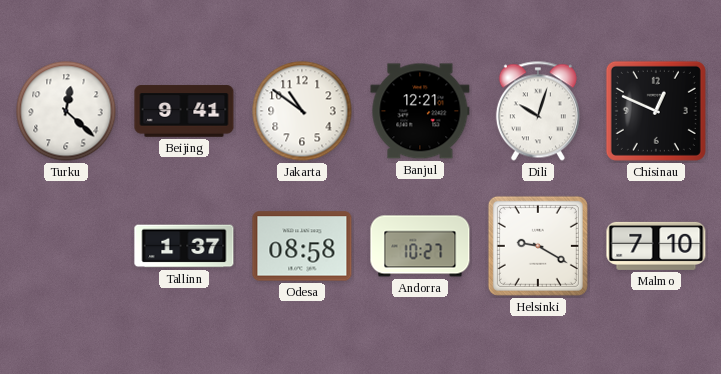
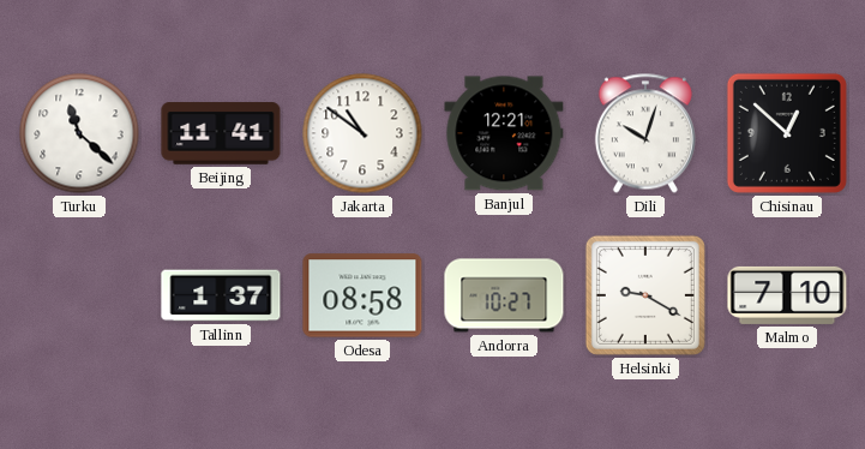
Turku: 12:22 -> 11:22
Beijing: 9:41 -> 11:41
Chisinau: 12:49 -> 12:52
